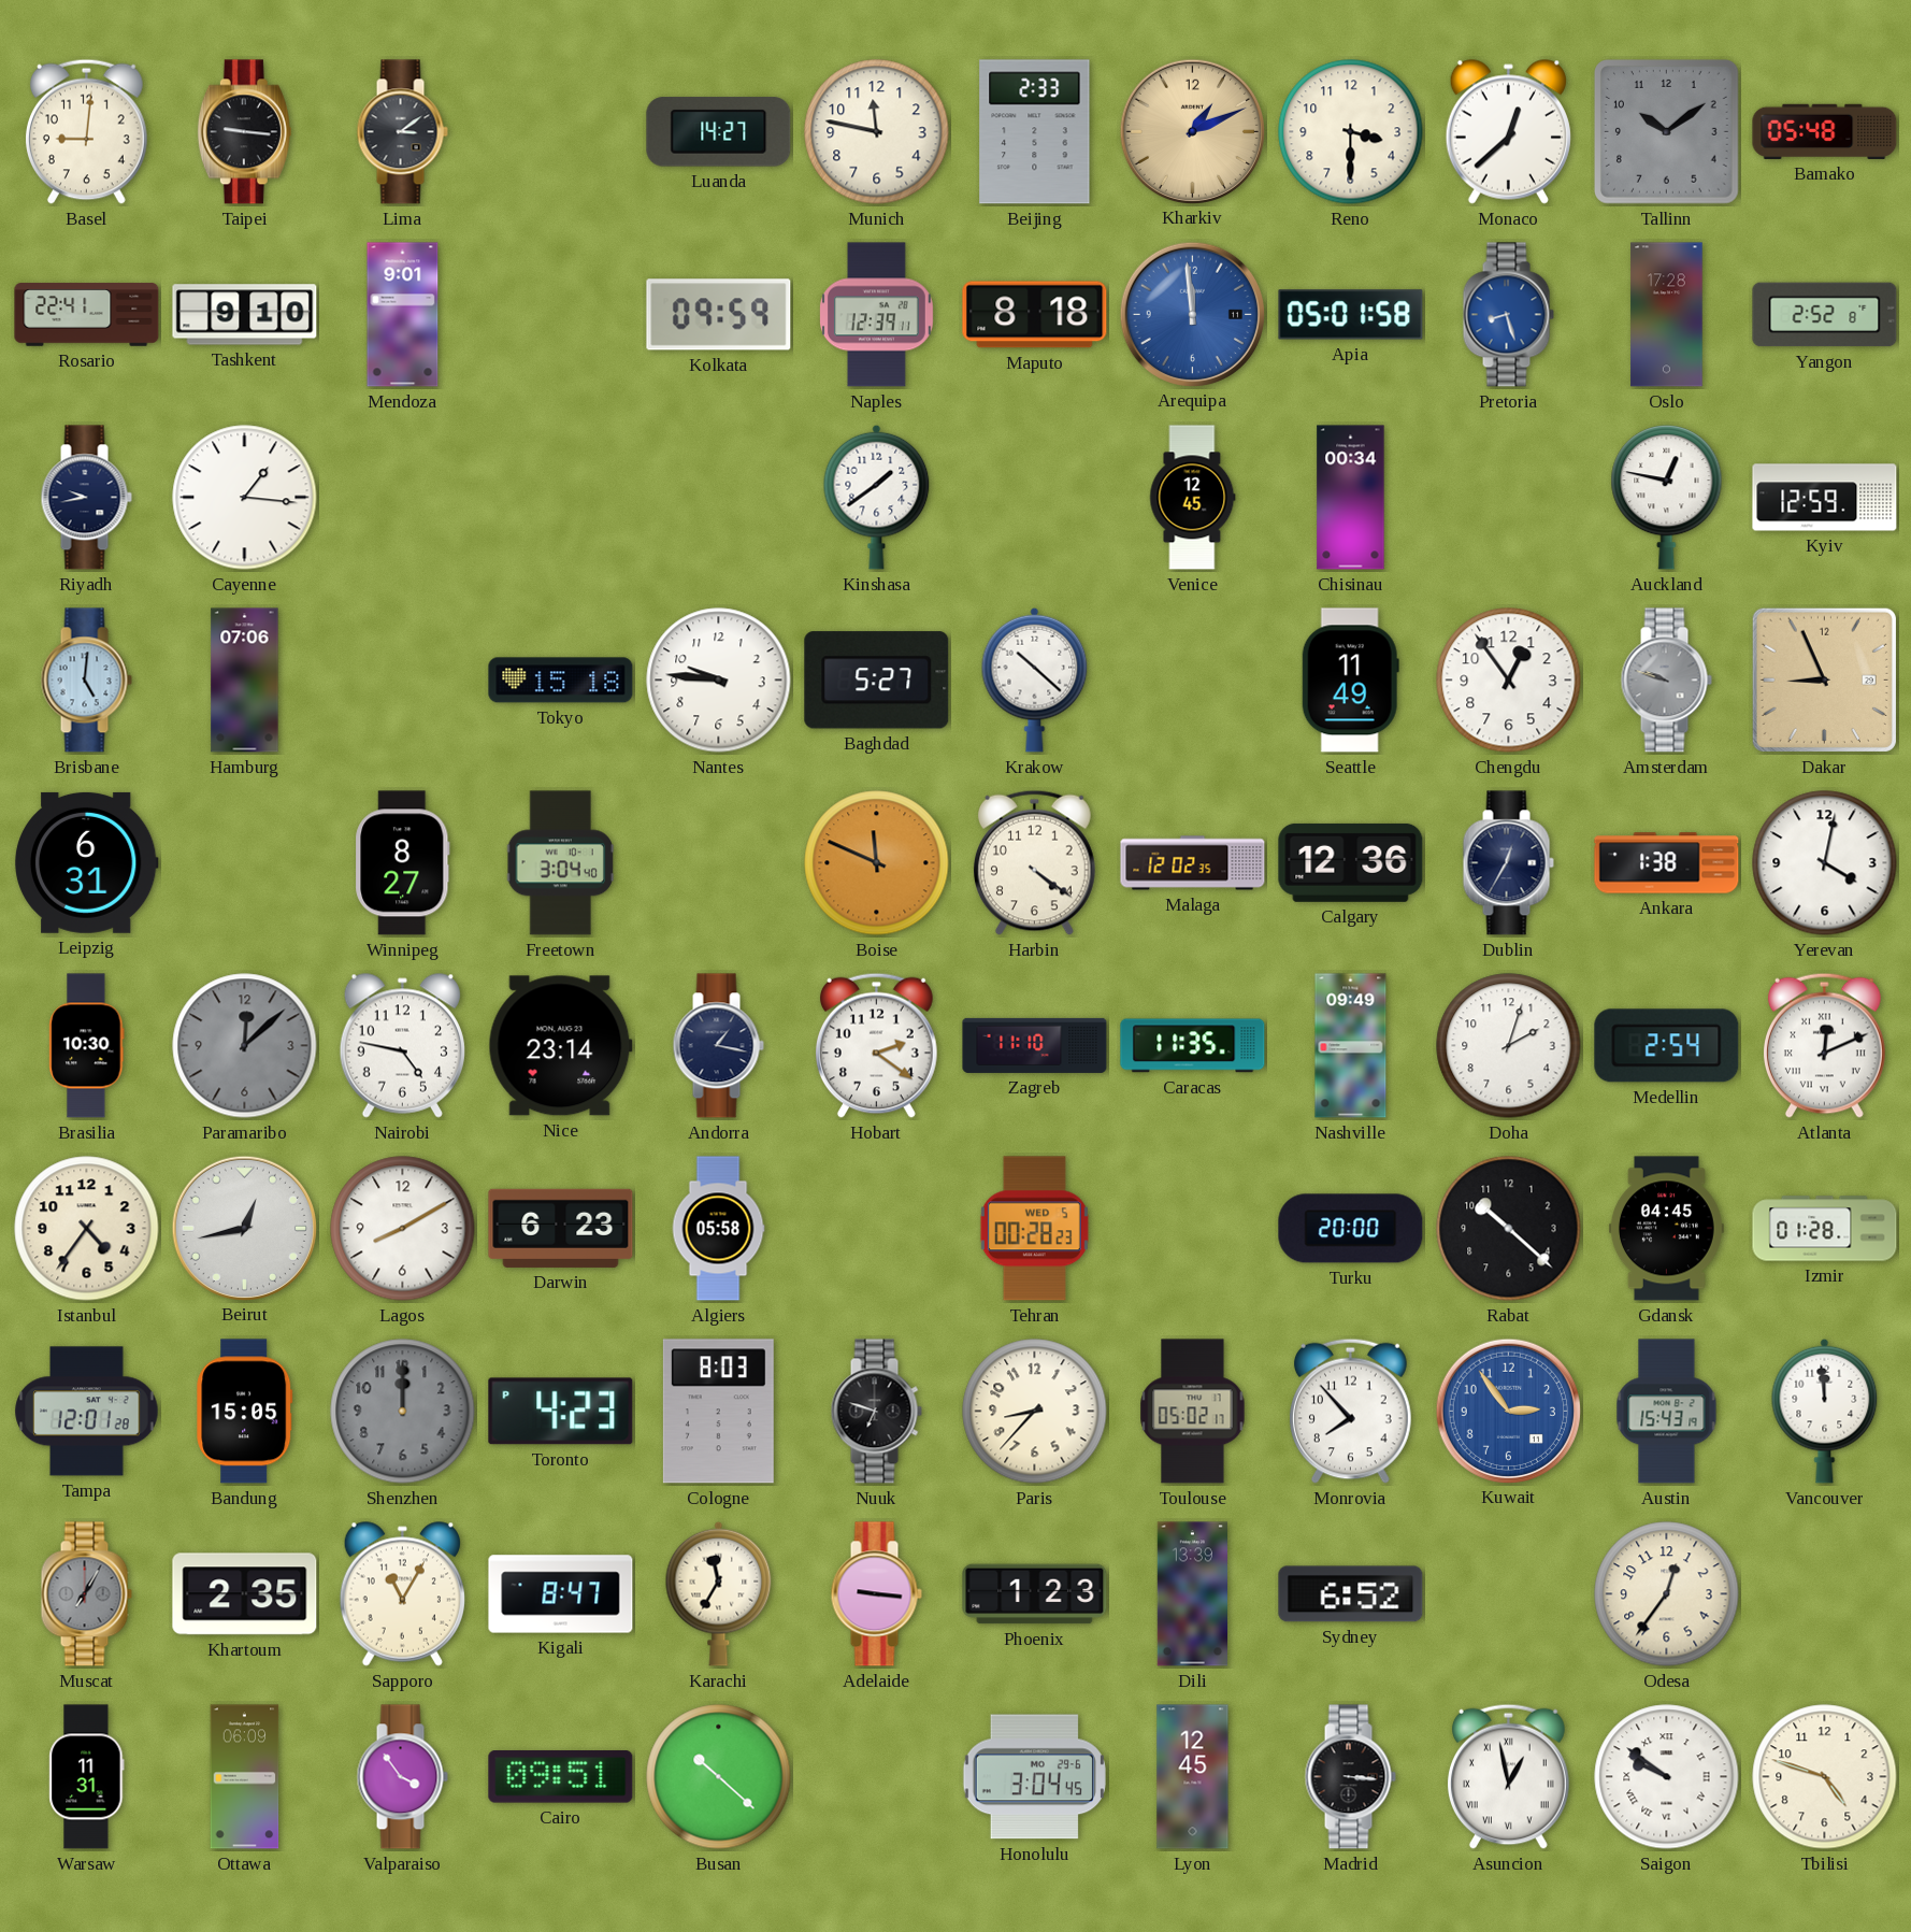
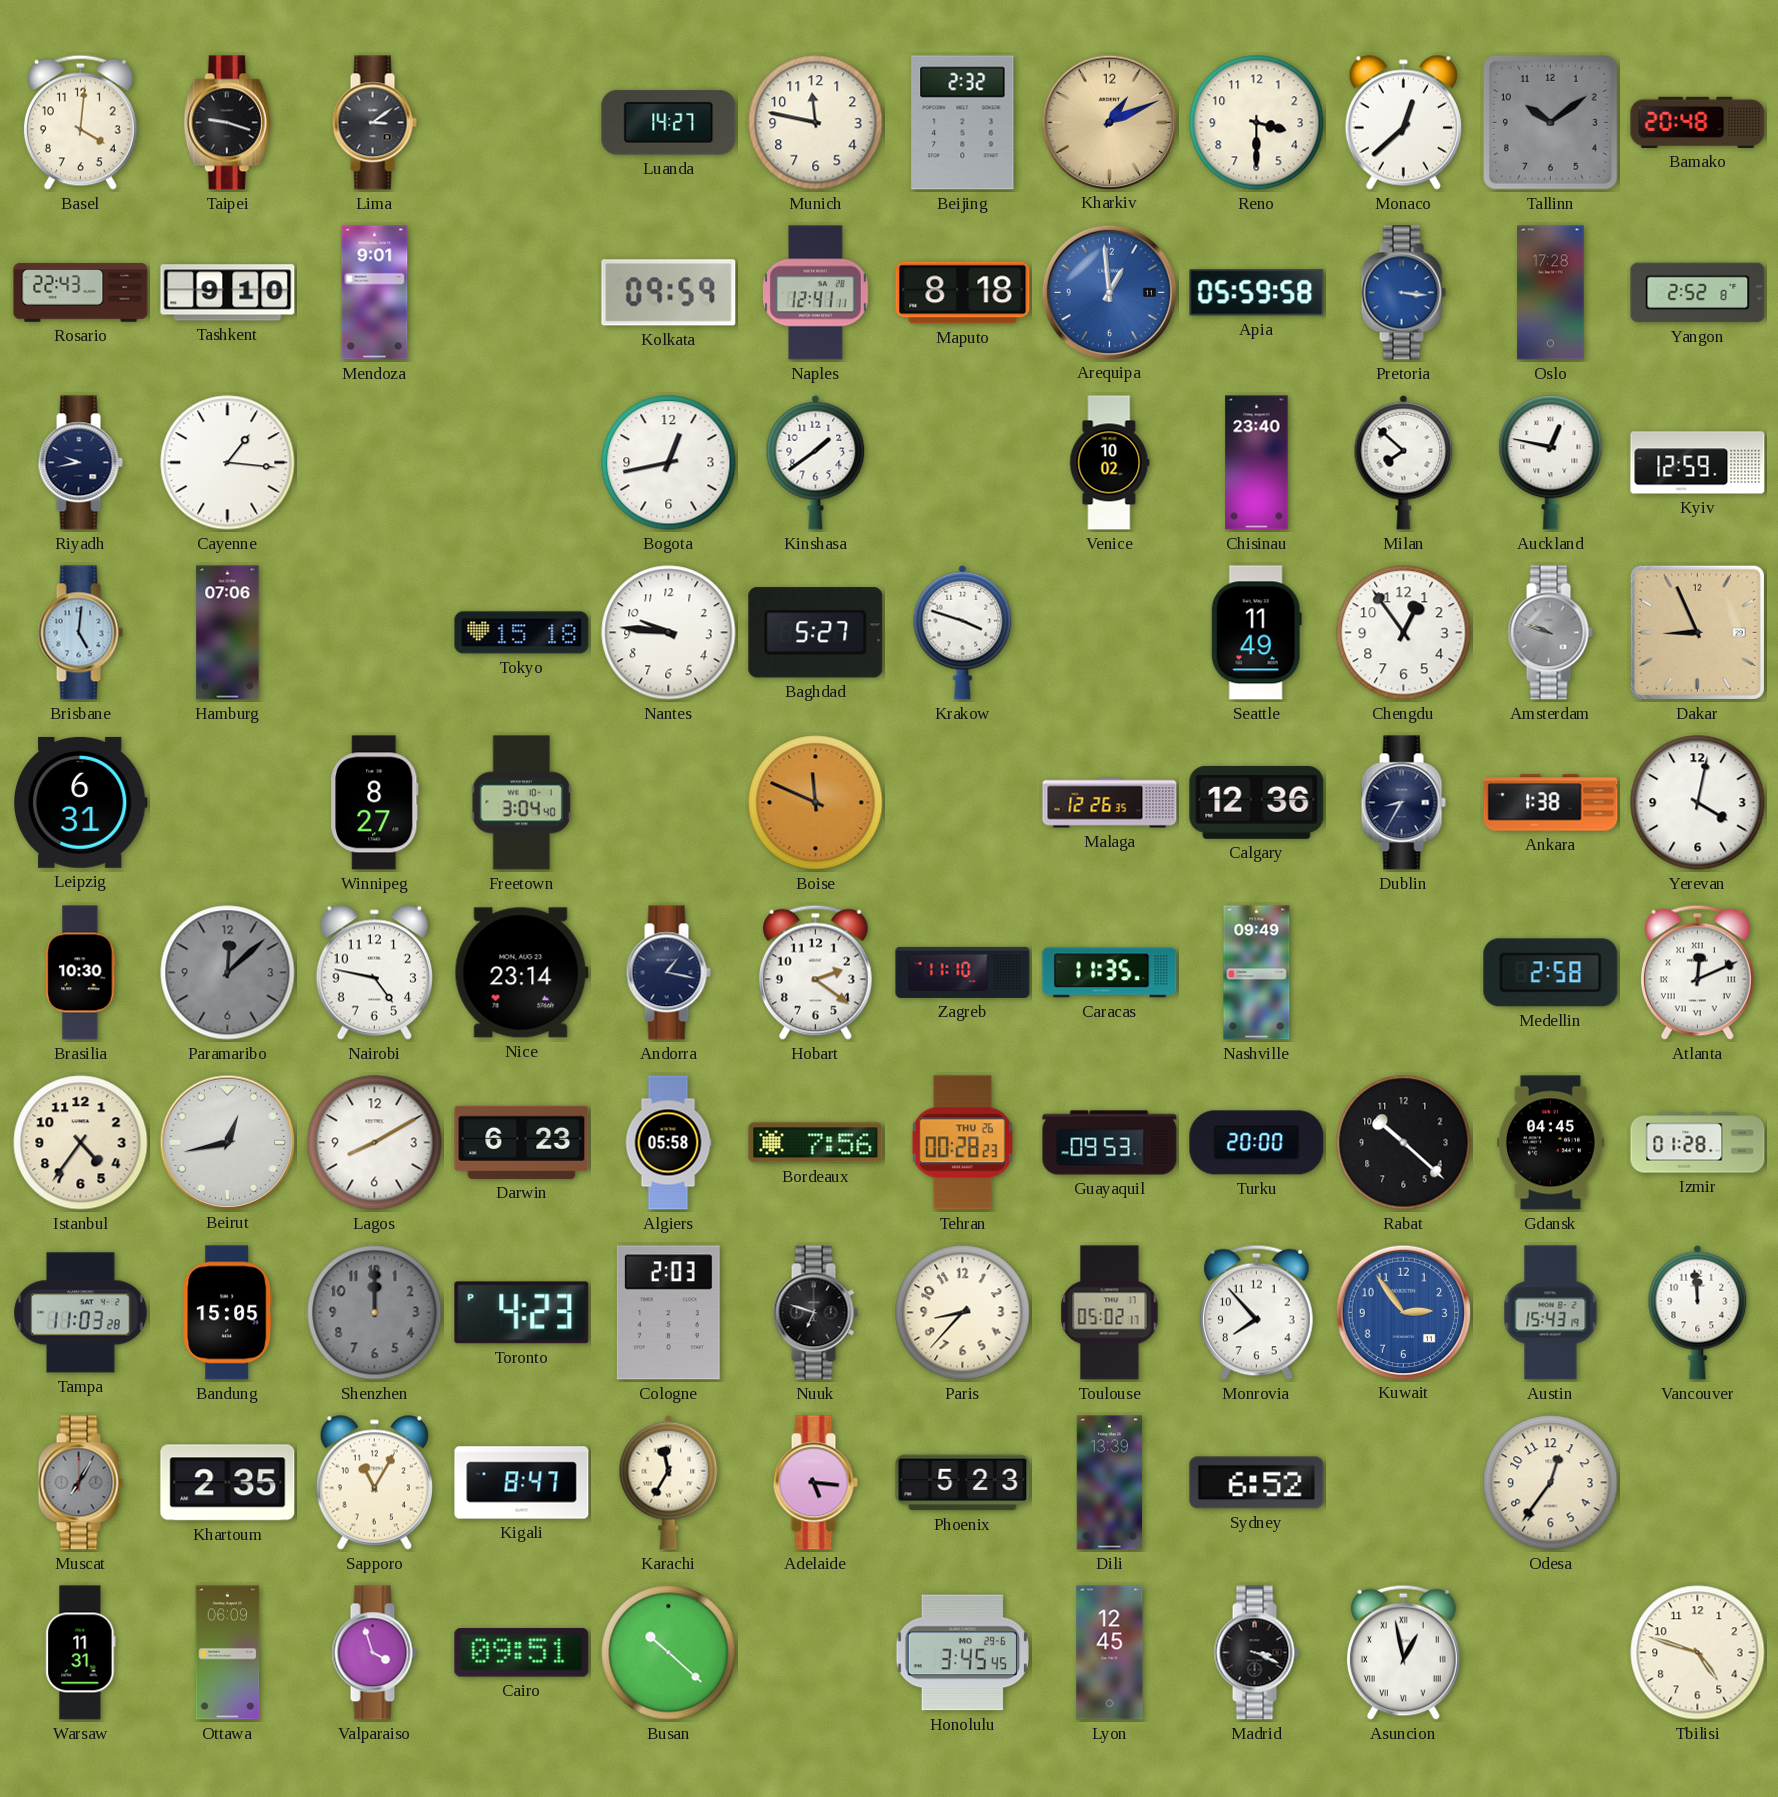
Basel: 9:01 -> 4:01
Taipei: 9:16 -> 9:18
Beijing: 2:33 -> 2:32
Bamako: 05:48 -> 20:48
Rosario: 22:41 -> 22:43
Naples: 12:39 -> 12:41
Arequipa: 11:59 -> 12:59
Apia: 05:01 -> 05:59
Pretoria: 8:27 -> 3:16
Bogota: none -> 12:43
Venice: 12:45 -> 10:02
Chisinau: 00:34 -> 23:40
Milan: none -> 7:52
Krakow: 10:22 -> 3:48
Harbin: 4:21 -> none
Malaga: 12:02 -> 12:26
Dublin: 12:35 -> 8:35
Doha: 2:03 -> none
Medellin: 2:54 -> 2:58
Bordeaux: none -> 7:56
Tehran date: WED 5 -> THU 26
Guayaquil: none -> 09:53
Tampa: 12:01 -> 11:03
Cologne: 8:03 -> 2:03
Adelaide: 9:16 -> 5:16
Phoenix: 1:23 -> 5:23
Valparaiso: 3:54 -> 3:57
Honolulu: 3:04 -> 3:45
Madrid: 3:16 -> 3:19
Saigon: 9:51 -> none
